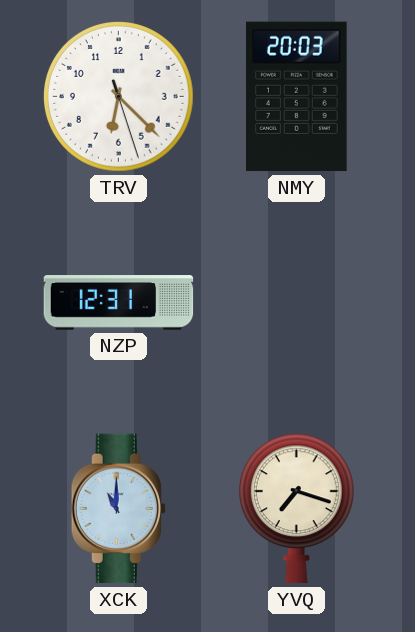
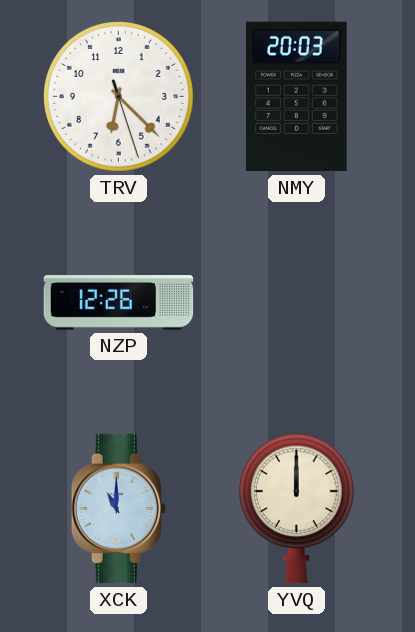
NZP: 12:31 -> 12:26
YVQ: 7:18 -> 12:00
